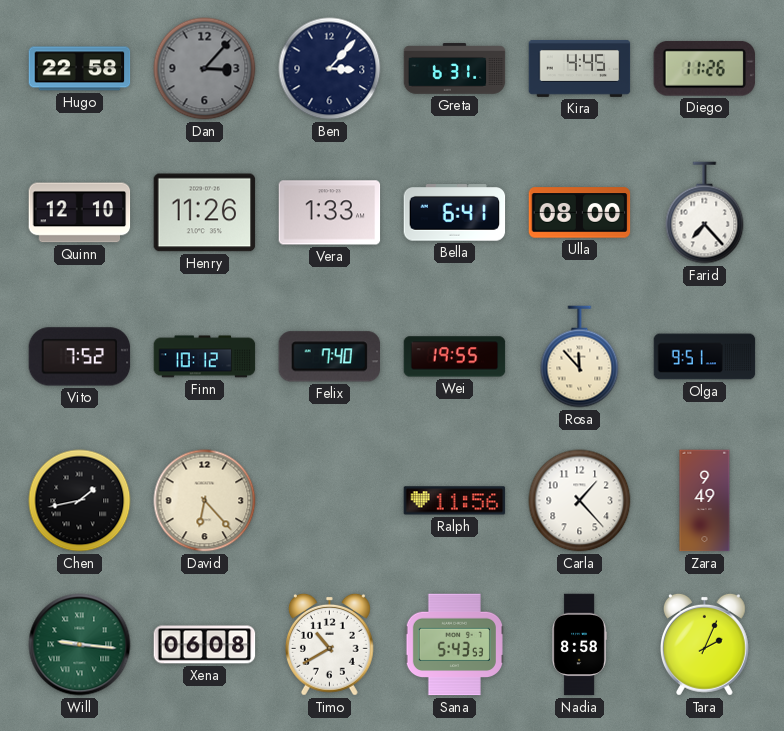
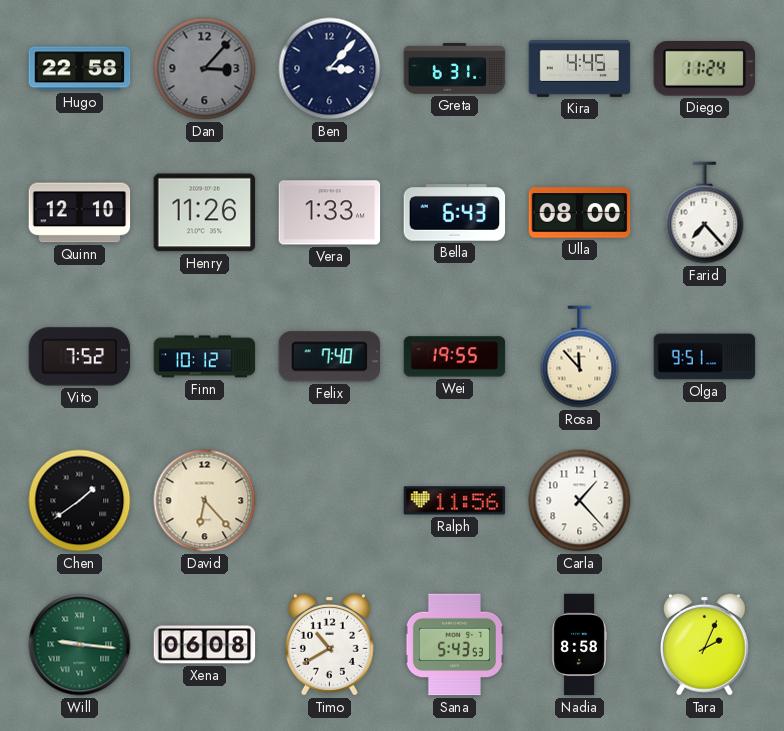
Diego: 11:26 -> 11:24
Bella: 6:41 -> 6:43
Chen: 1:43 -> 1:39
Zara: 9:49 -> none
